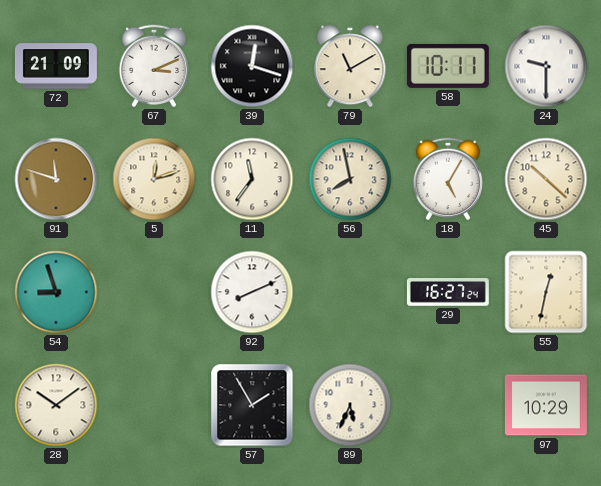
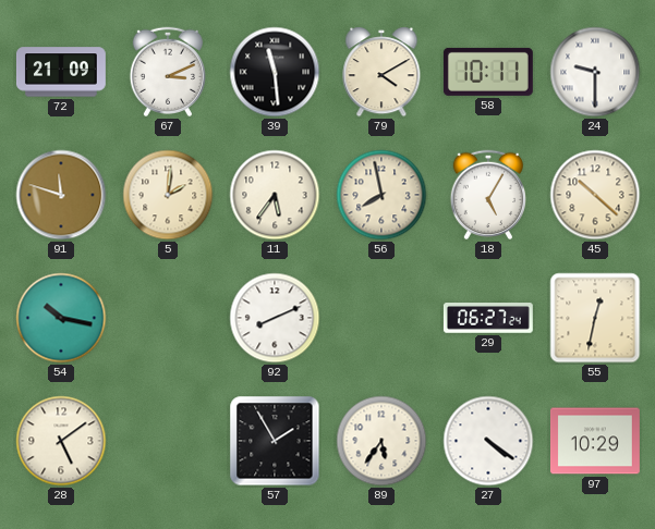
39: 12:18 -> 11:29
79: 11:10 -> 4:10
5: 12:12 -> 2:01
11: 11:36 -> 5:36
54: 8:57 -> 10:17
29: 16:27 -> 06:27
28: 10:09 -> 5:09
89: 5:34 -> 5:36
27: none -> 4:21
